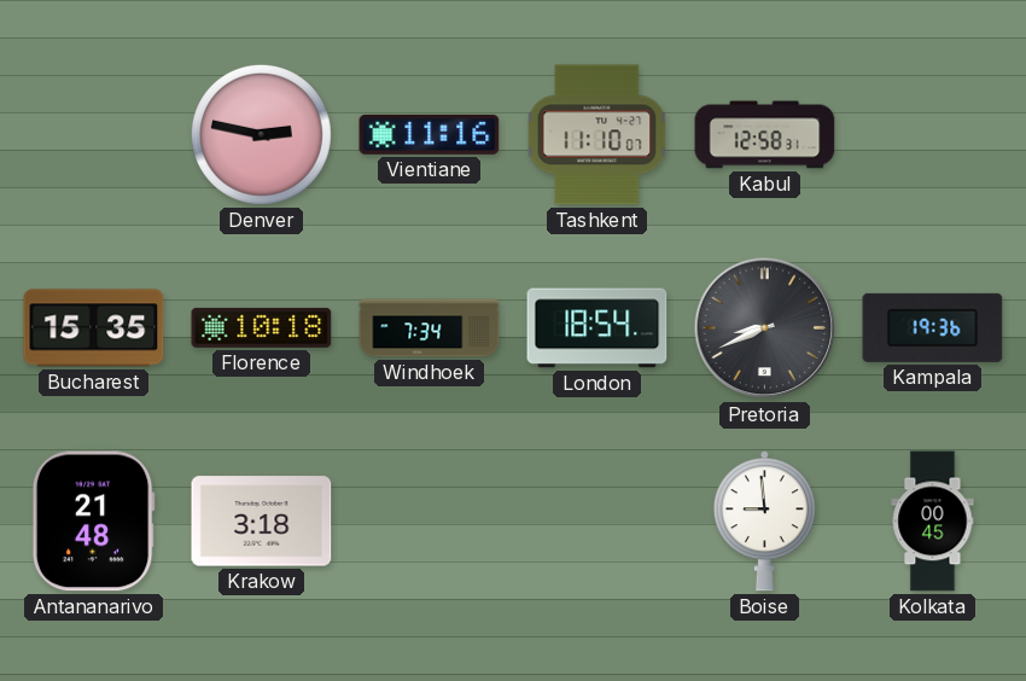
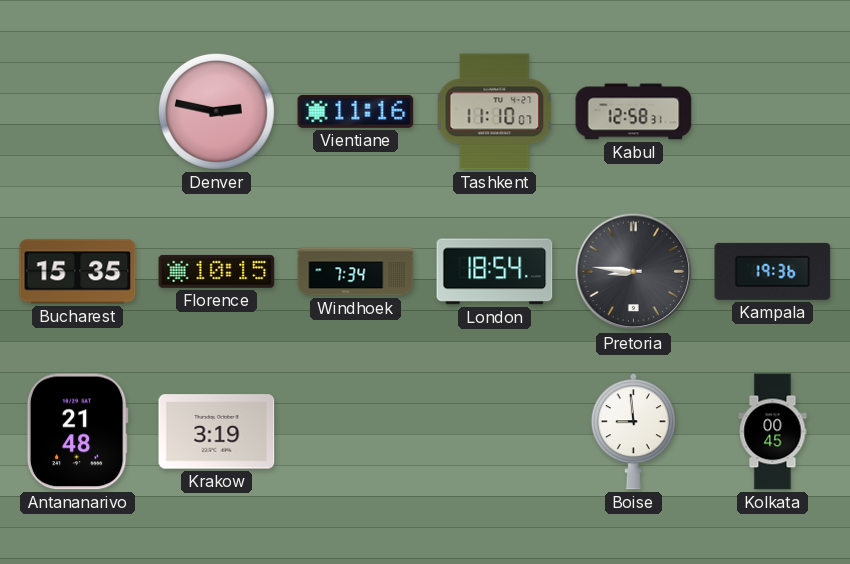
Florence: 10:18 -> 10:15
Pretoria: 8:41 -> 8:46
Krakow: 3:18 -> 3:19
